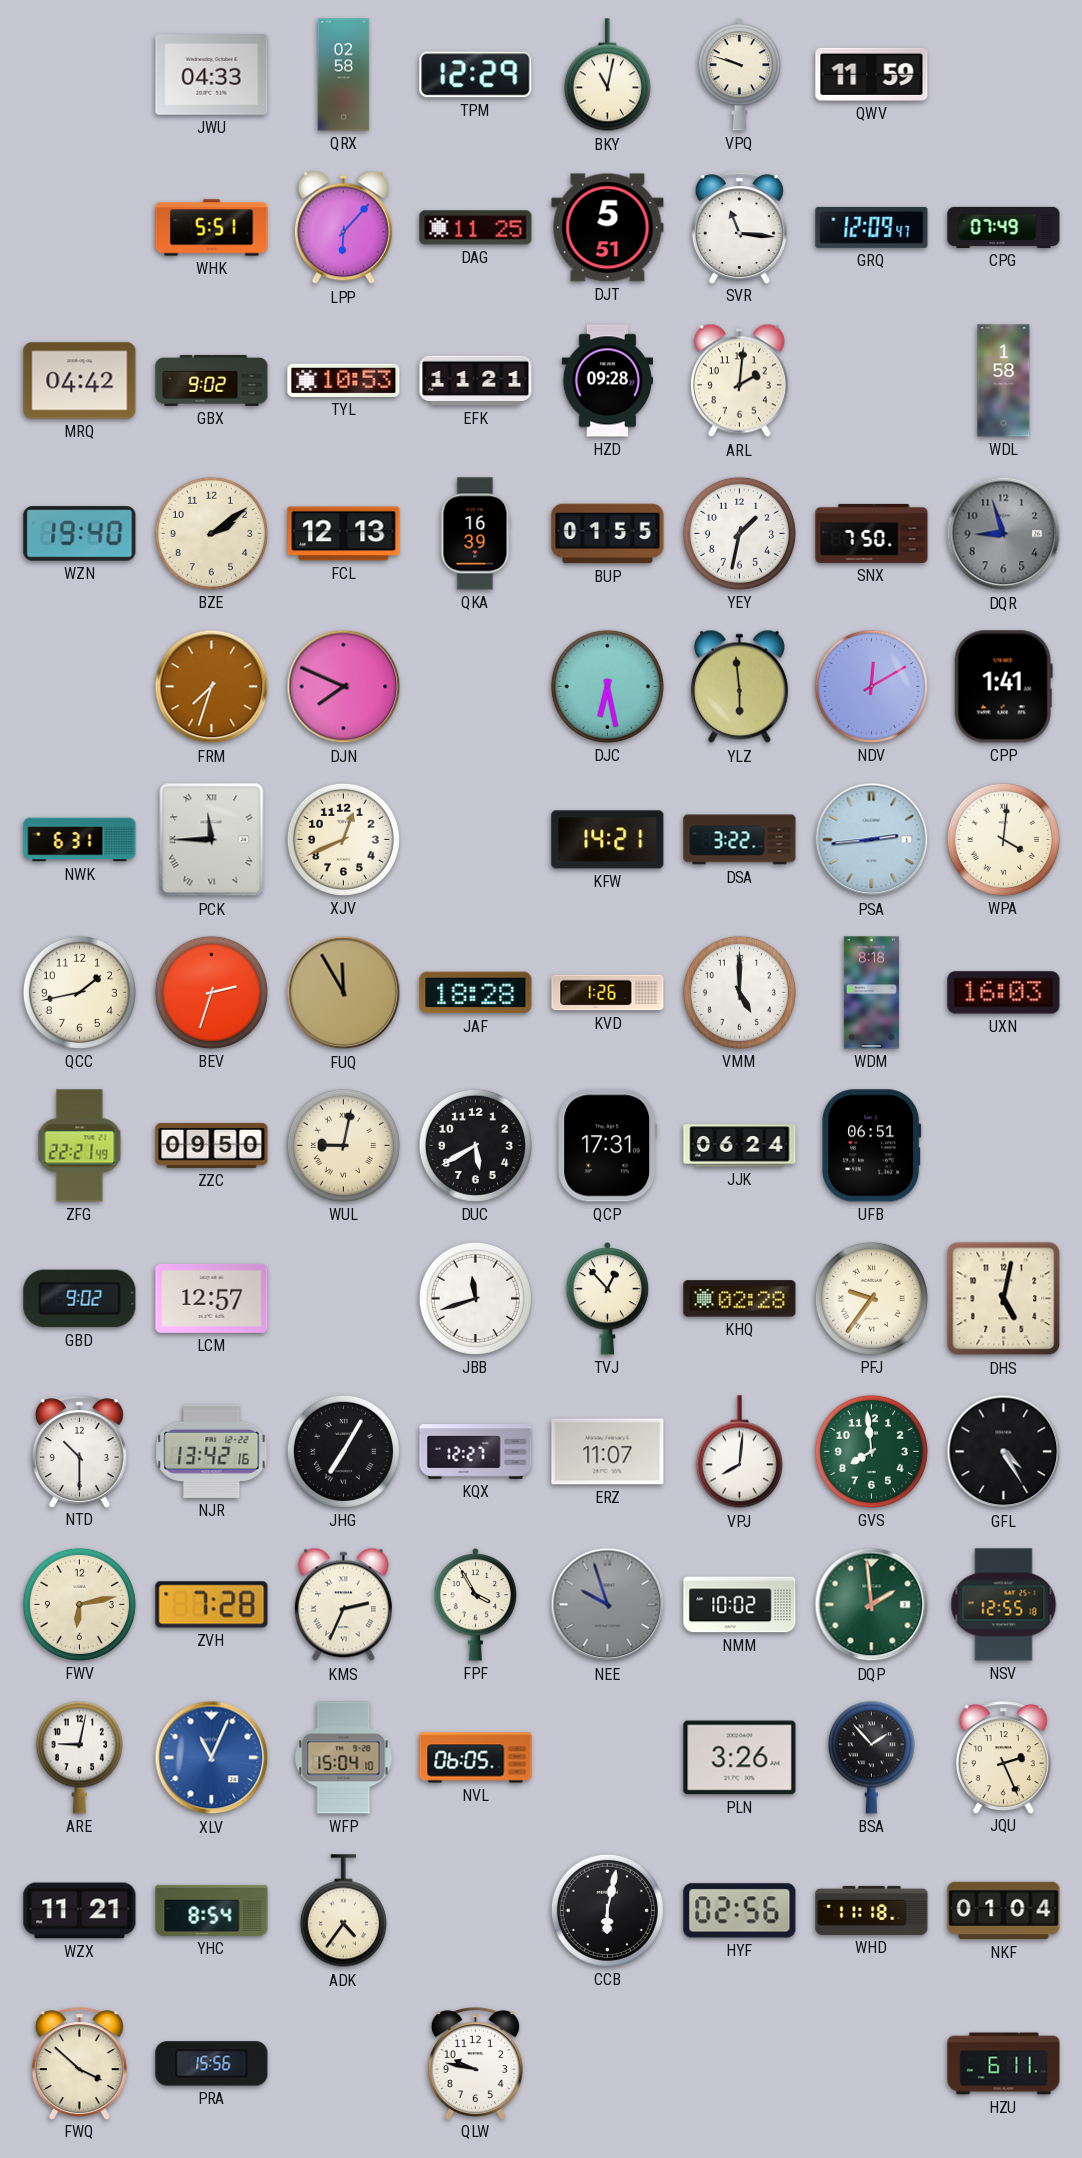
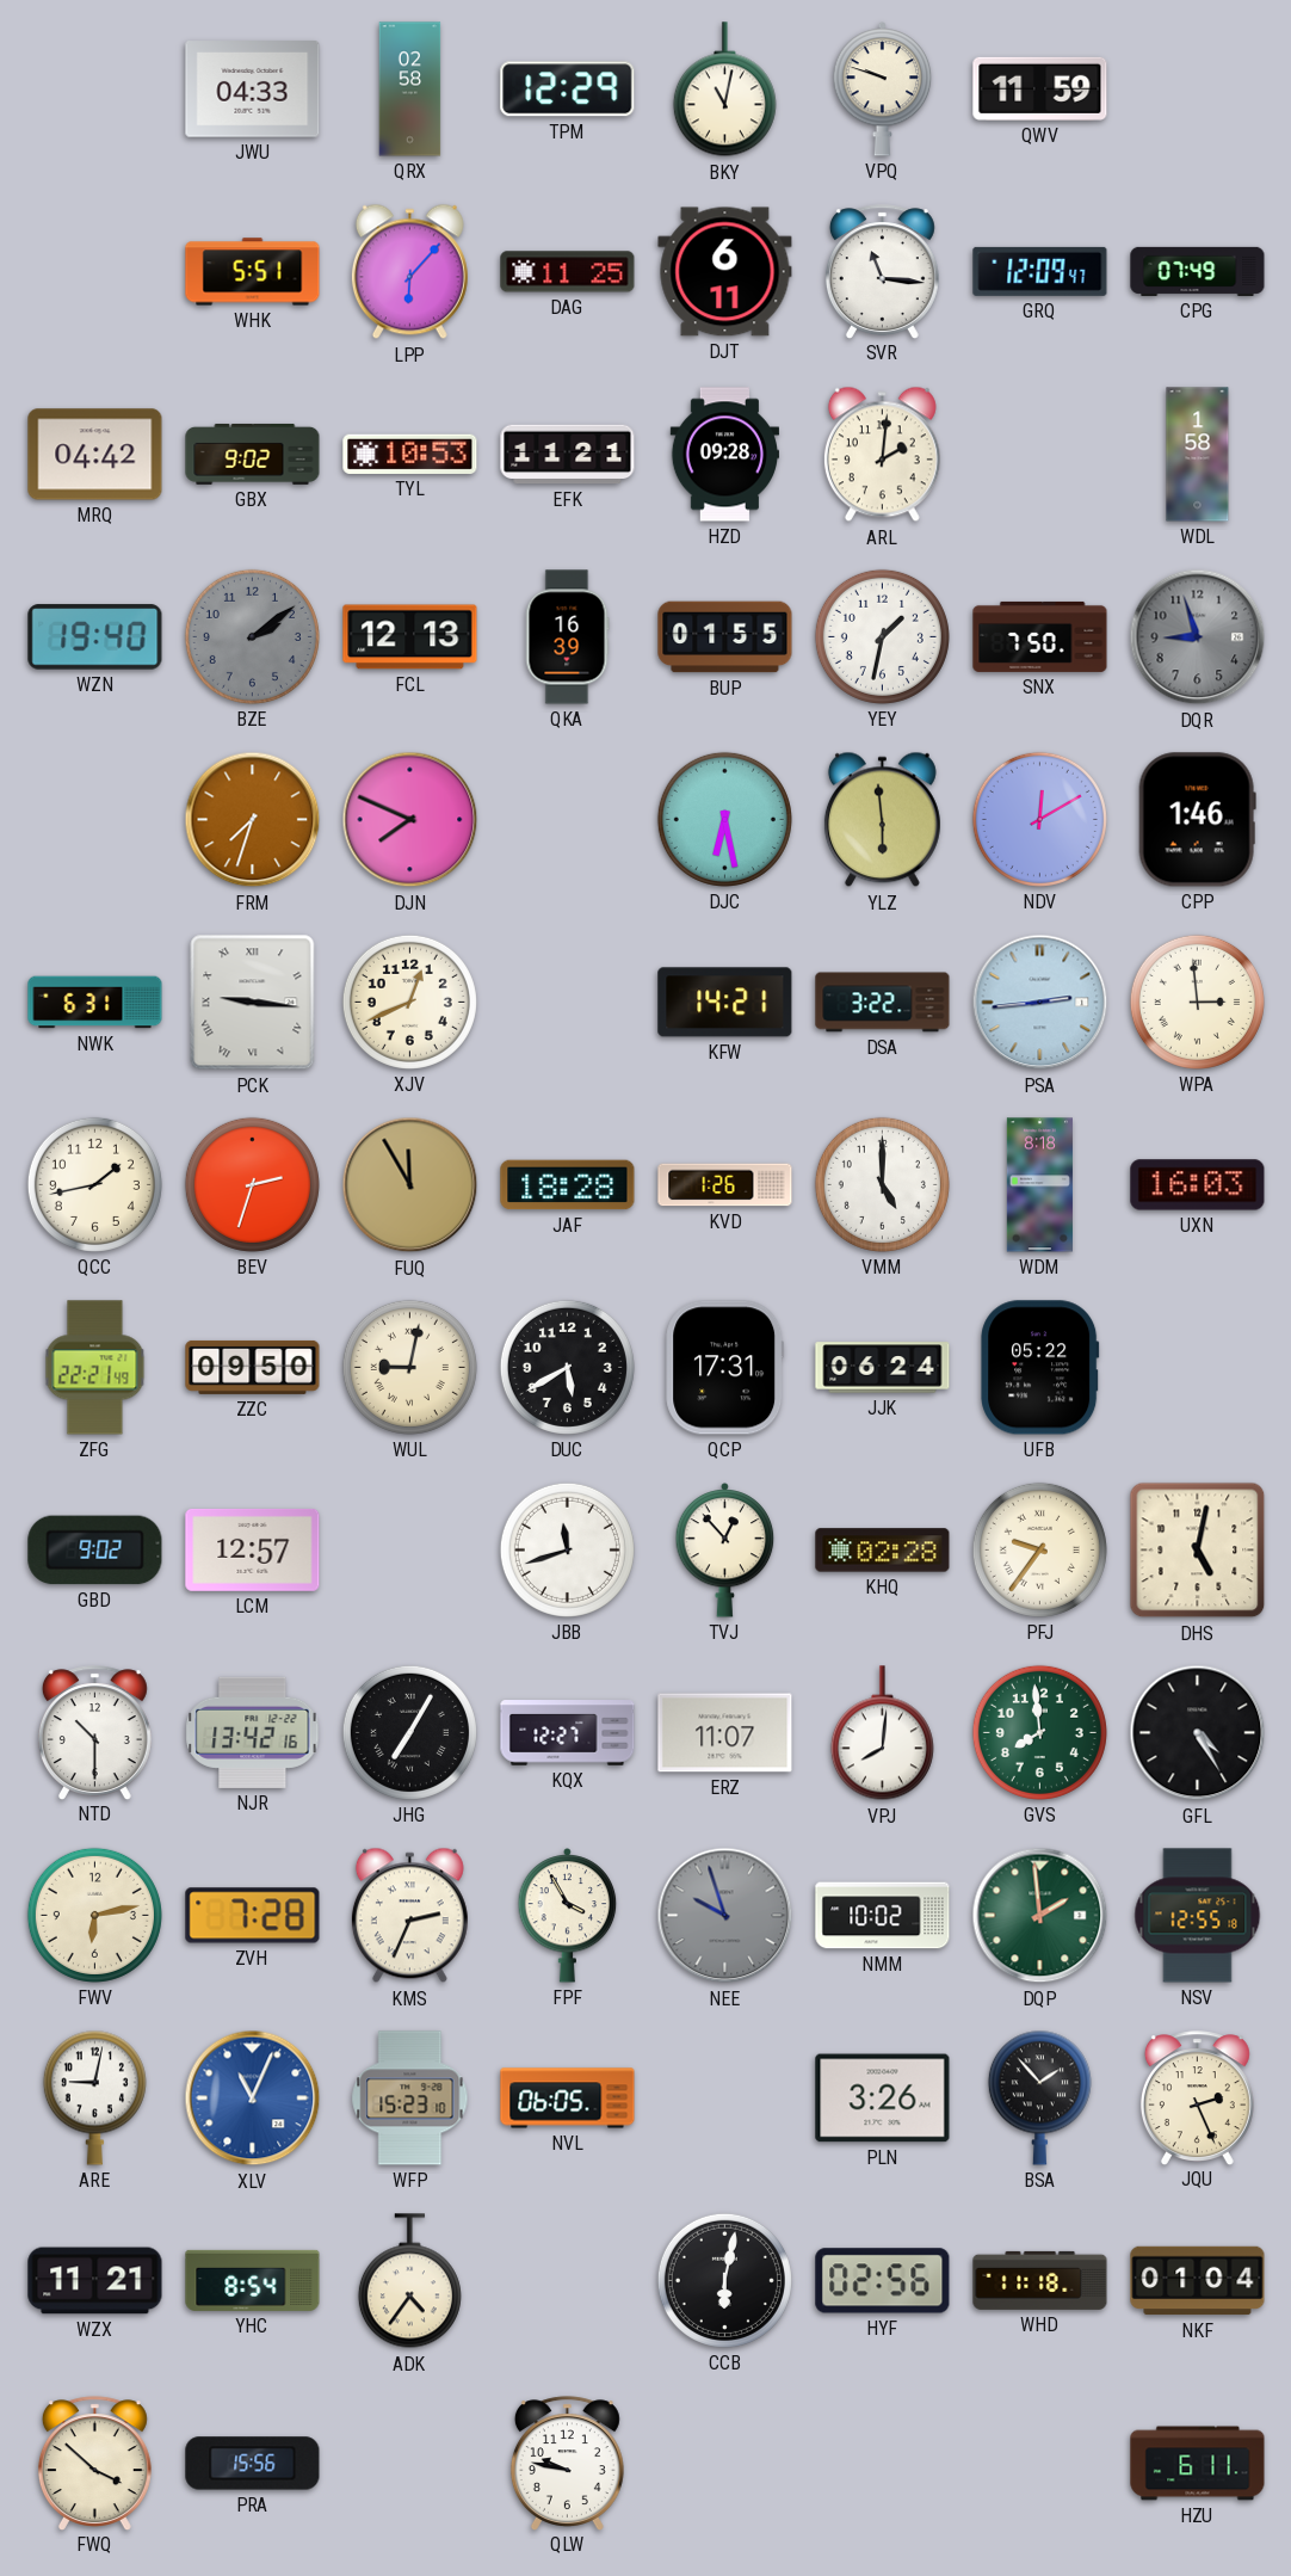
DJT: 5:51 -> 6:11
BZE dial: cream -> grey
CPP: 1:41 -> 1:46
PCK: 11:45 -> 9:16
WPA: 4:01 -> 2:59
UFB: 06:51 -> 05:22
WFP: 15:04 -> 15:23
